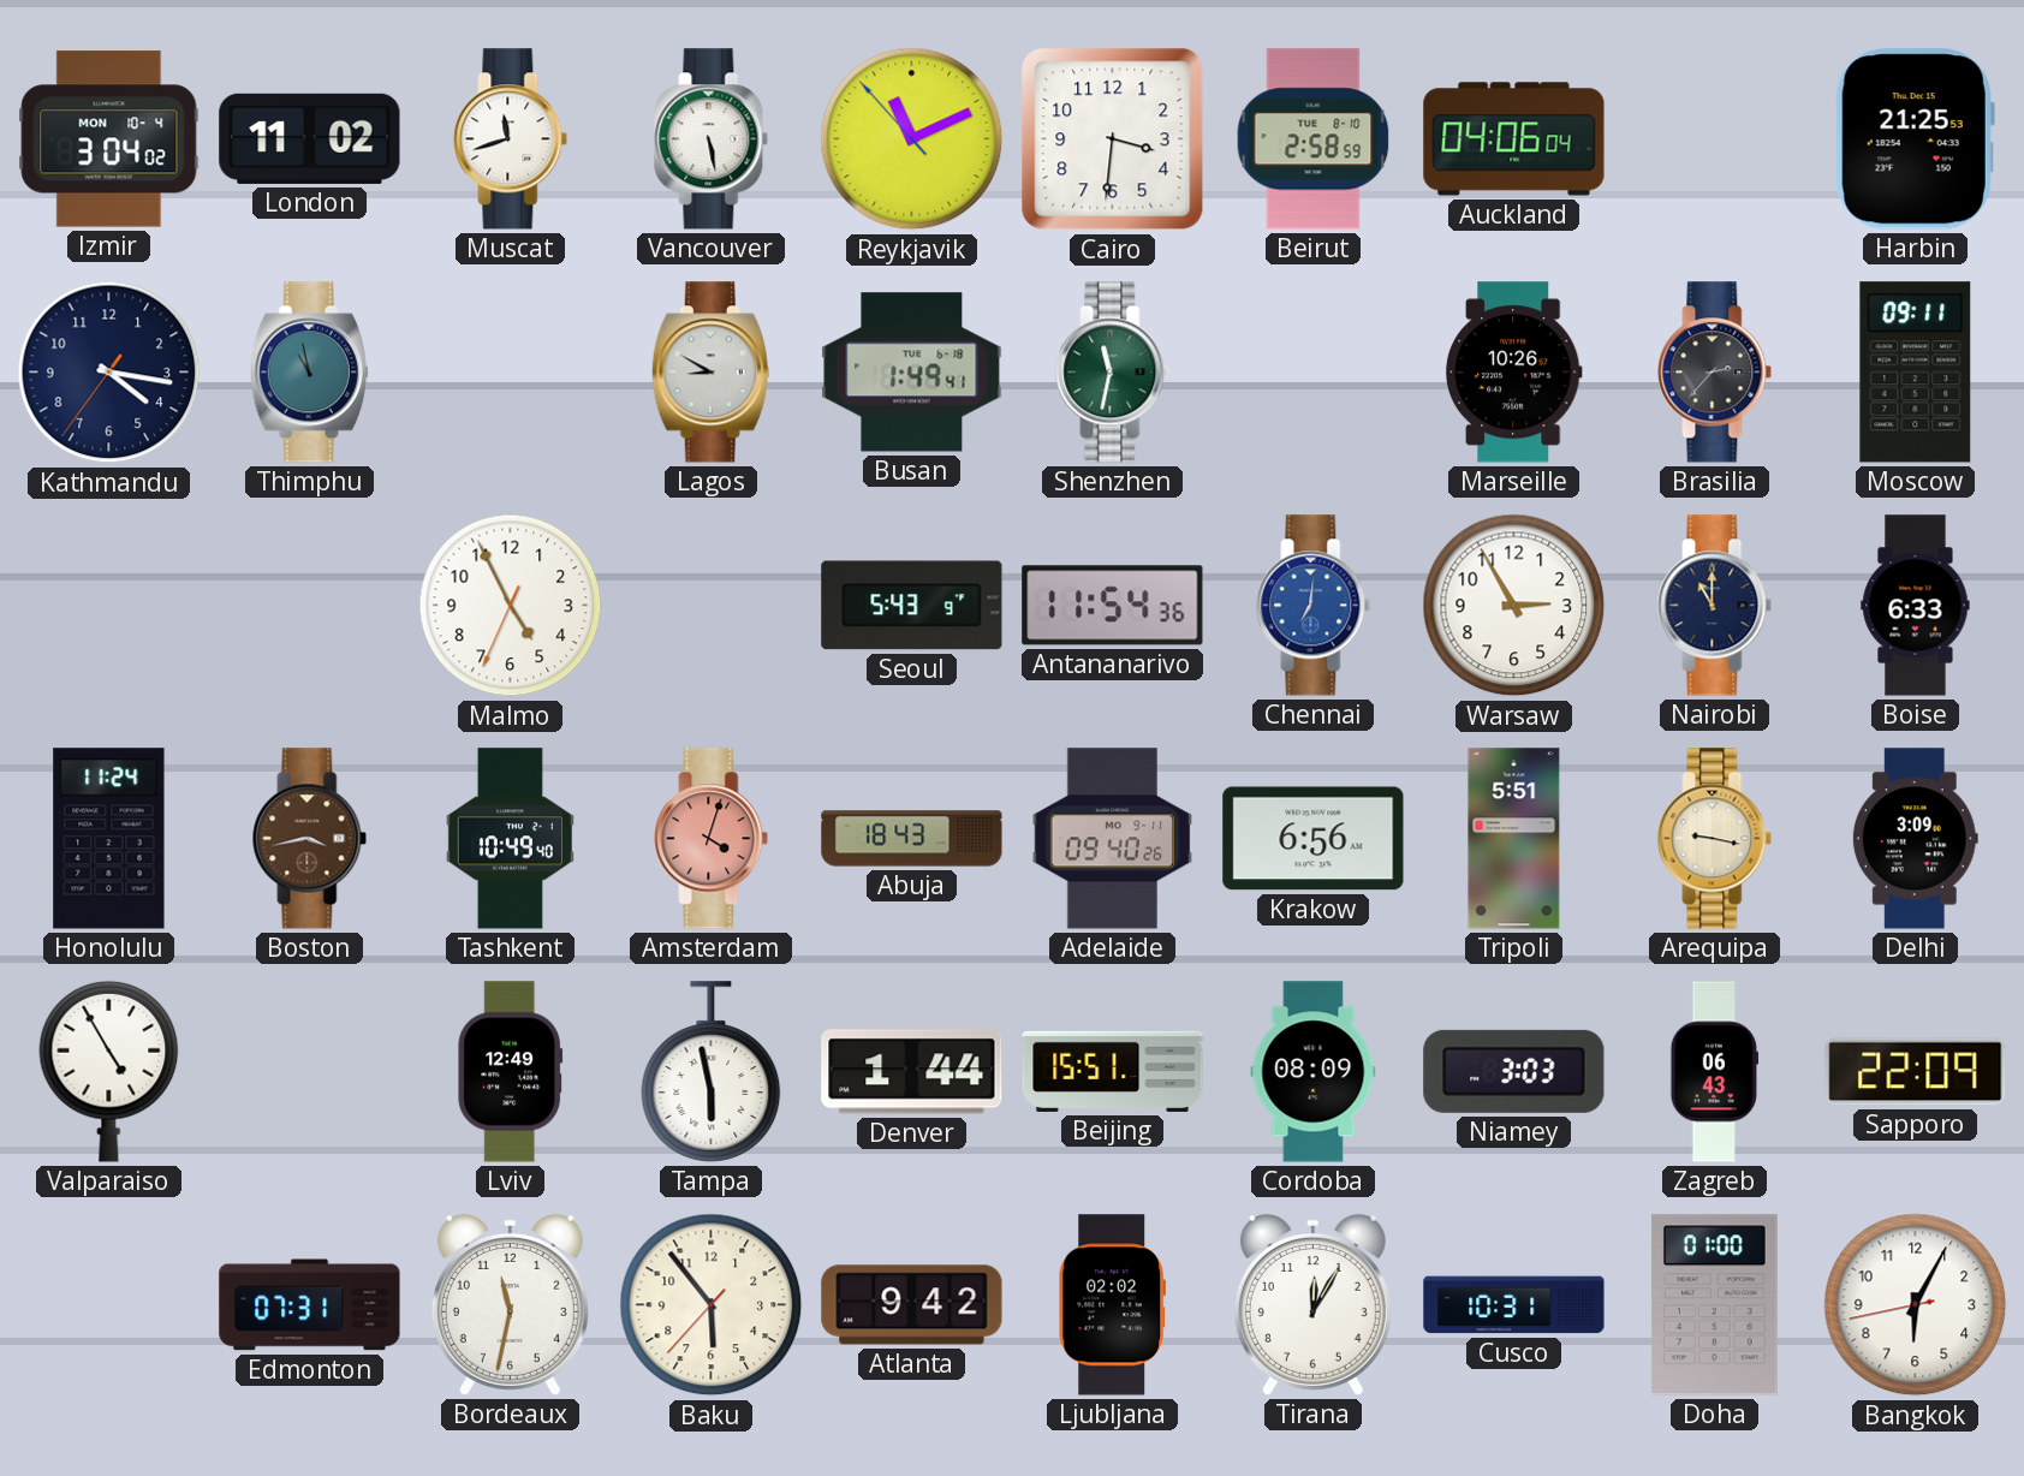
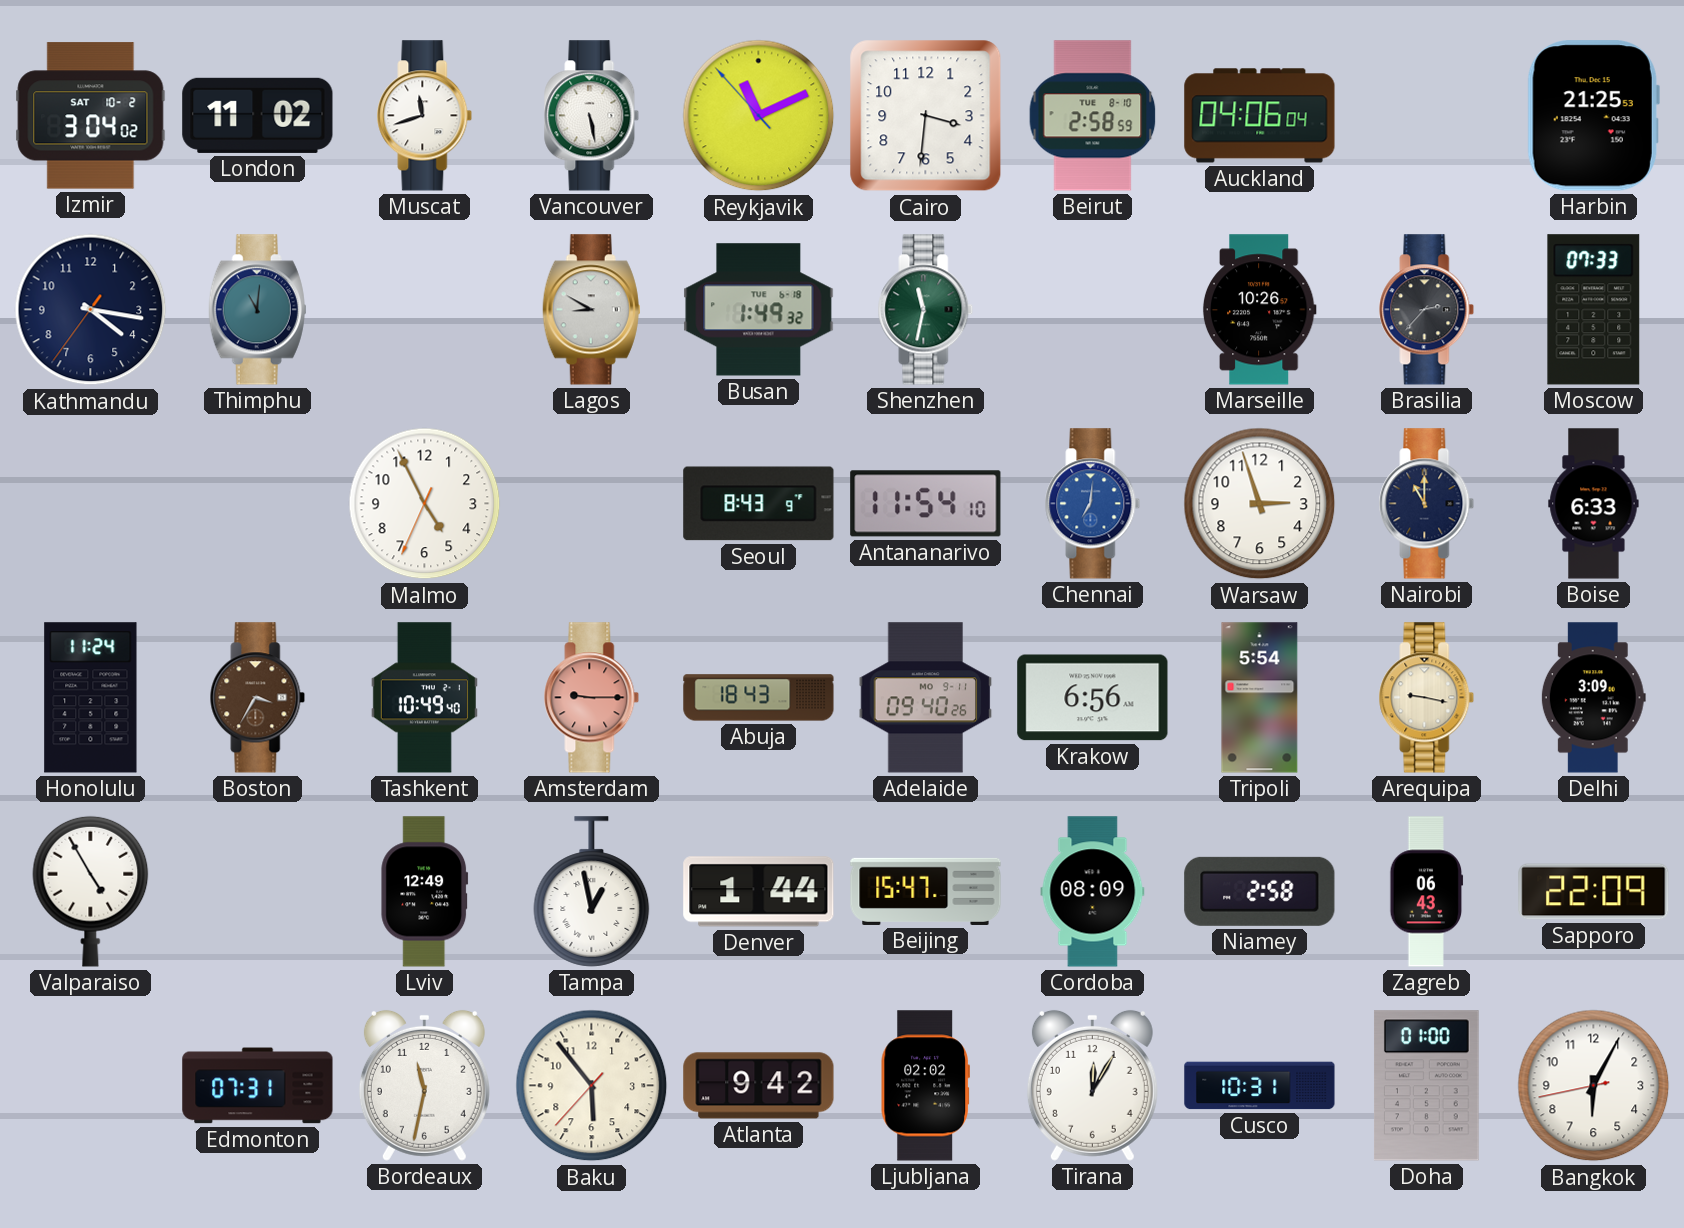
Izmir date: MON 10-4 -> SAT 10-2
Thimphu: 10:58 -> 11:01
Busan: 1:49:41 -> 1:49:32
Moscow: 09:11 -> 07:33
Seoul: 5:43 -> 8:43
Antananarivo: 11:54:36 -> 11:54:10
Warsaw: 2:55 -> 2:57
Boston: 3:43 -> 3:35
Amsterdam: 4:03 -> 9:15
Tripoli: 5:51 -> 5:54
Tampa: 5:58 -> 12:58
Beijing: 15:51 -> 15:47
Niamey: 3:03 -> 2:58
